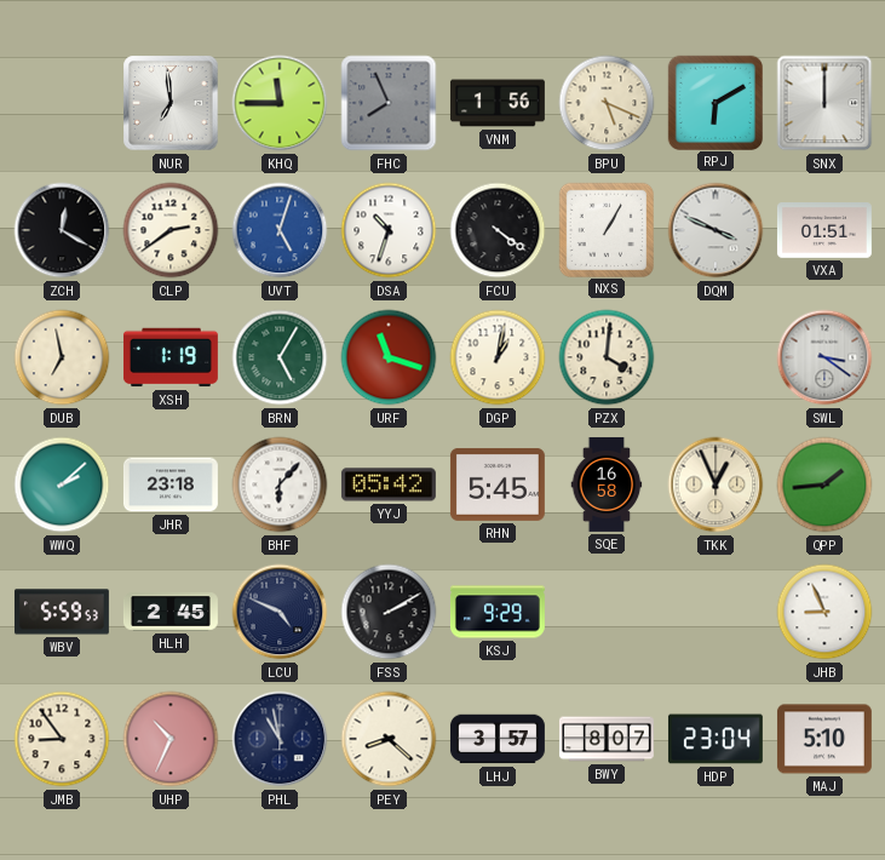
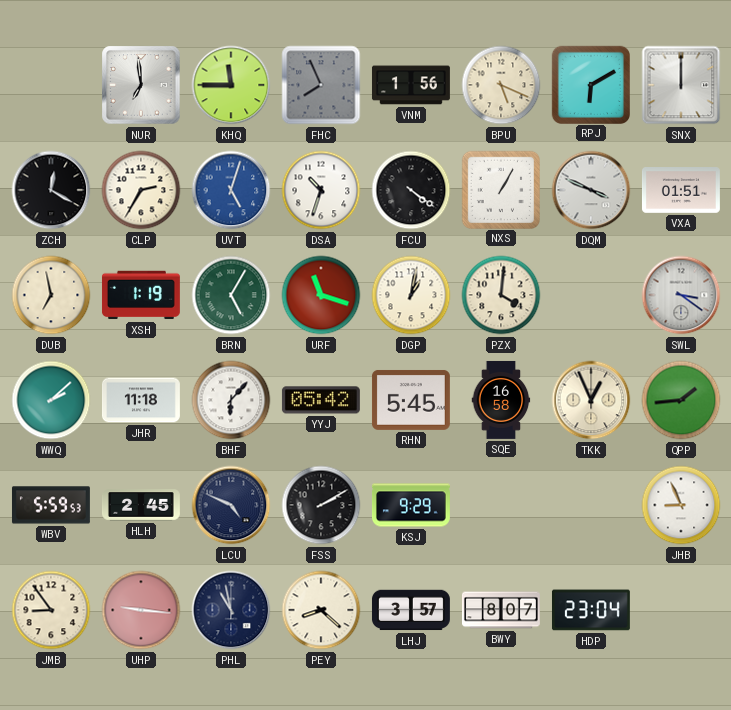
CLP: 2:39 -> 2:35
JHR: 23:18 -> 11:18
UHP: 10:34 -> 9:16
MAJ: 5:10 -> none
